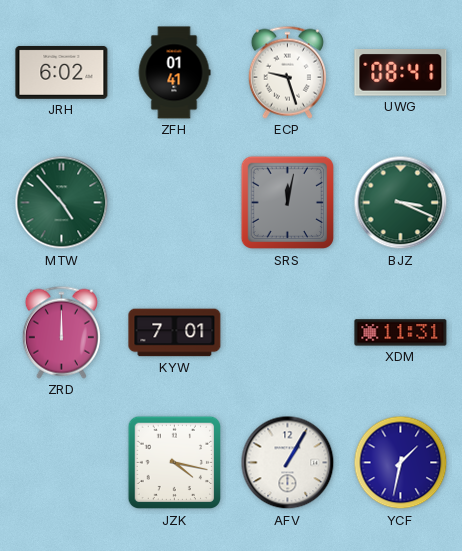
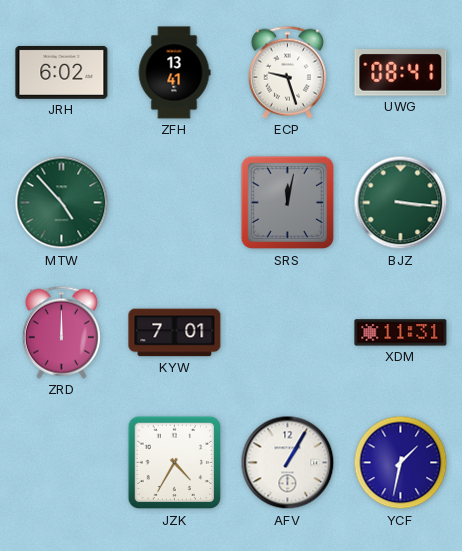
ZFH: 01:41 -> 13:41
BJZ: 3:19 -> 3:16
JZK: 4:17 -> 4:35
